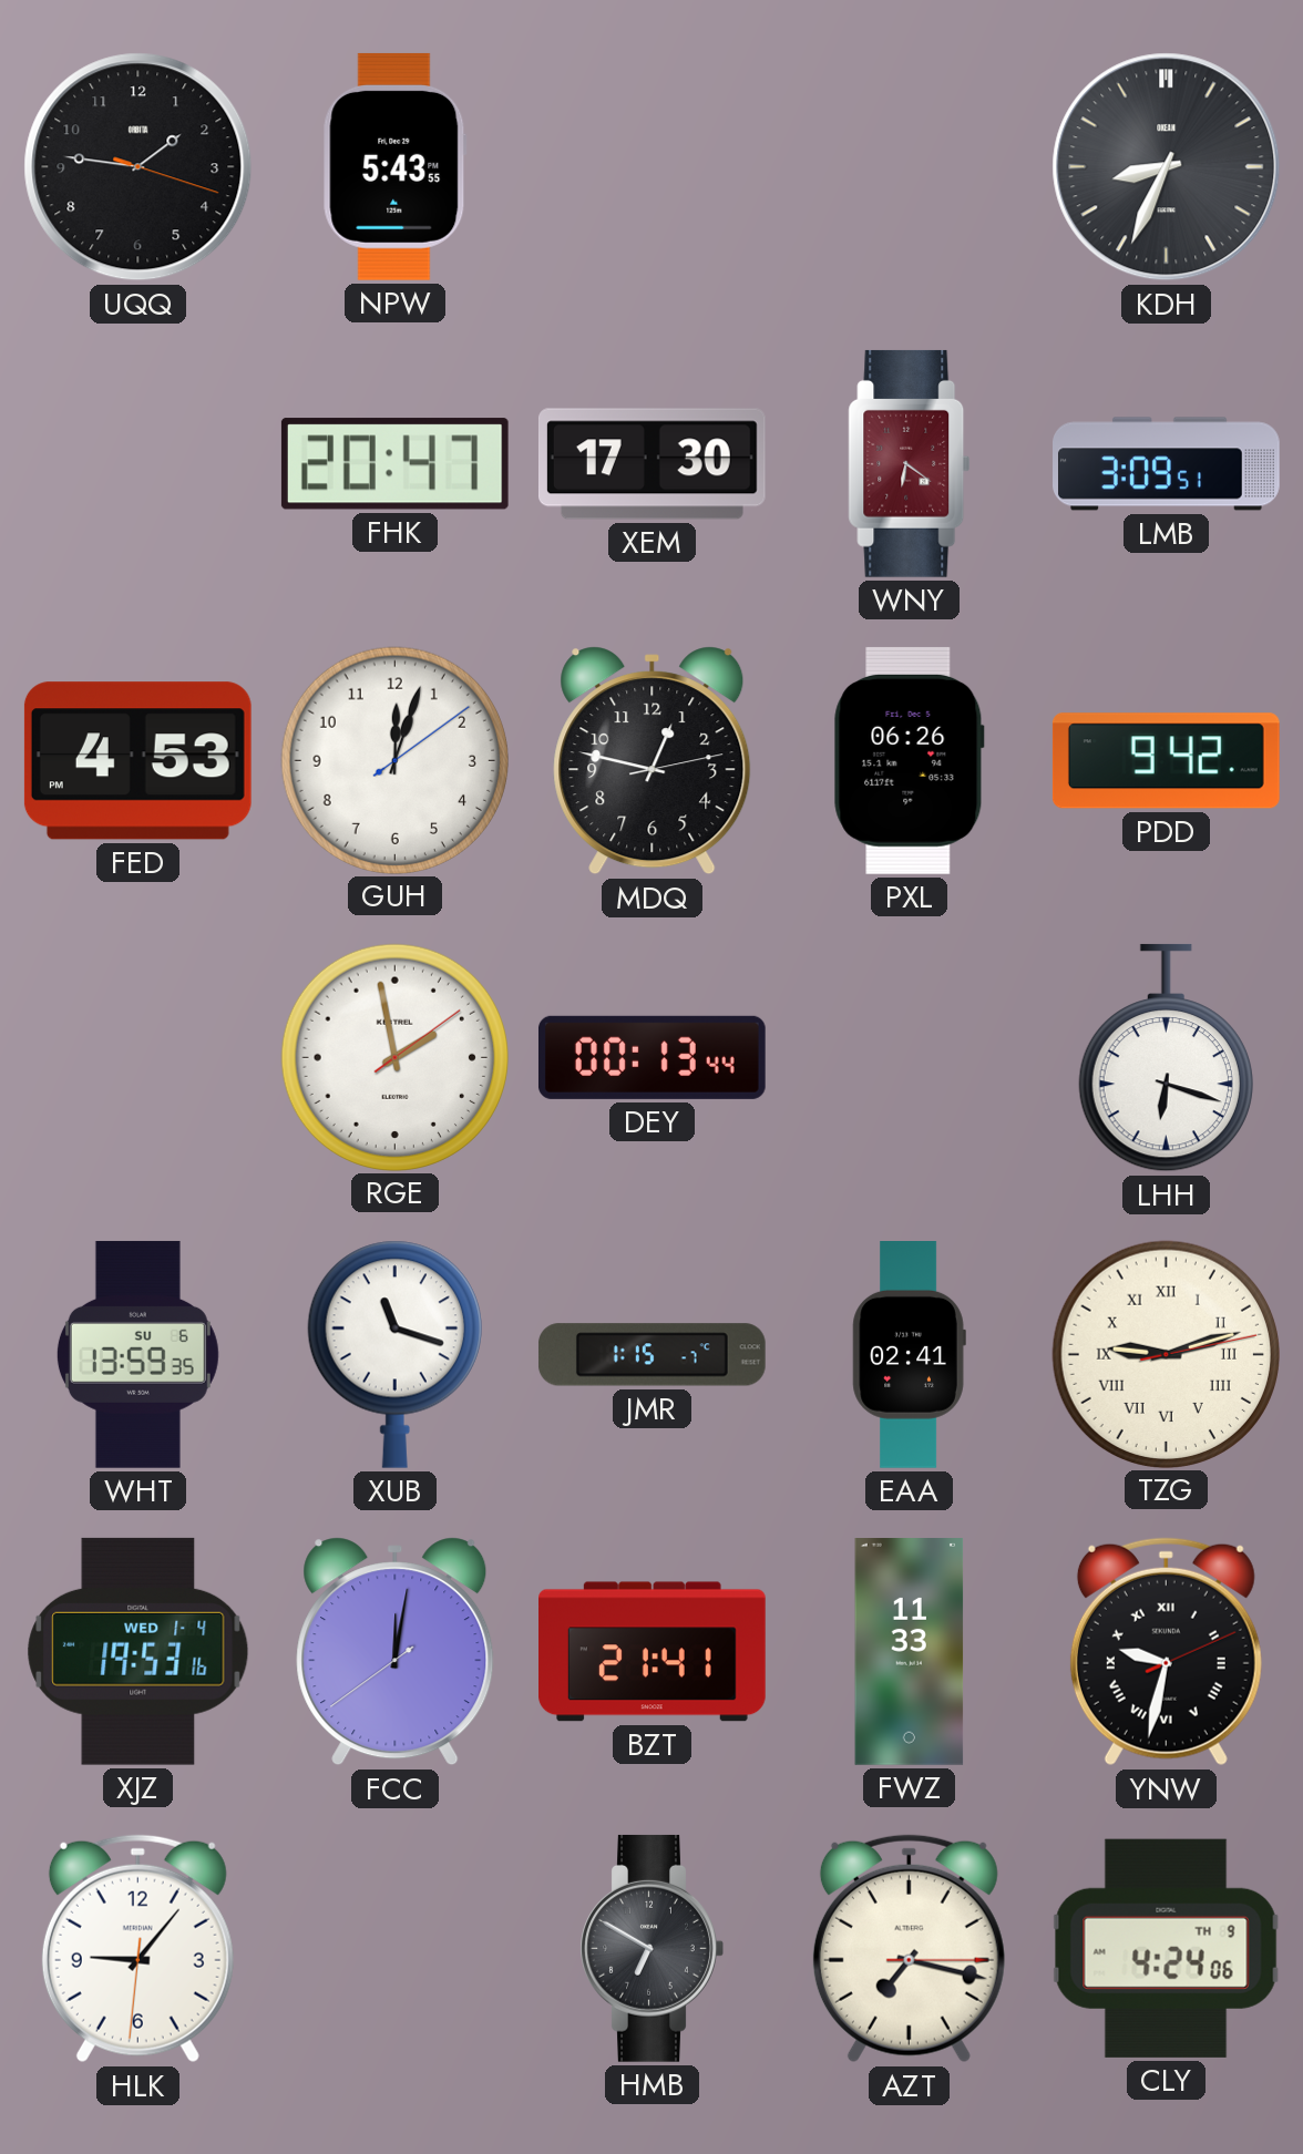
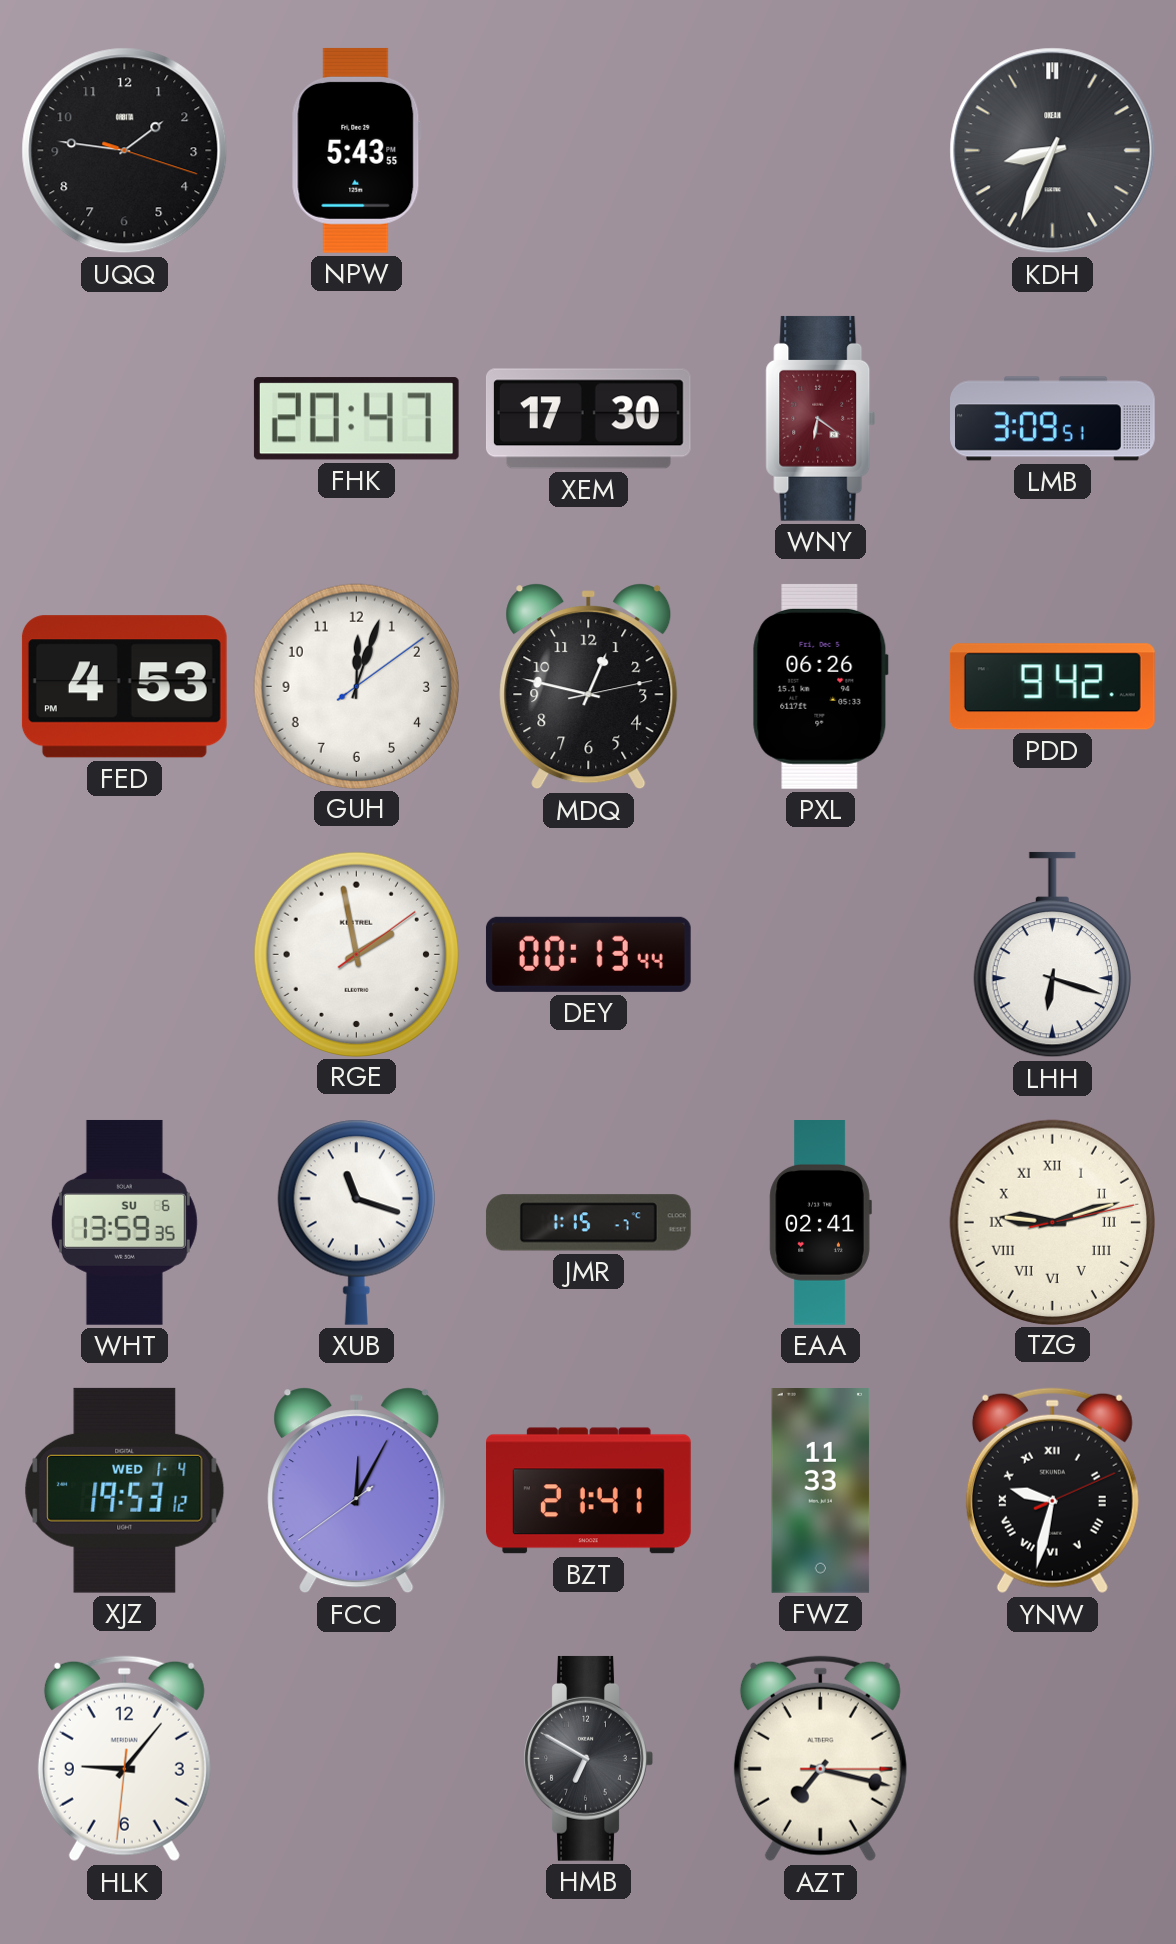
XJZ: 19:53:16 -> 19:53:12
FCC: 12:01 -> 12:04
CLY: 4:24 -> none
